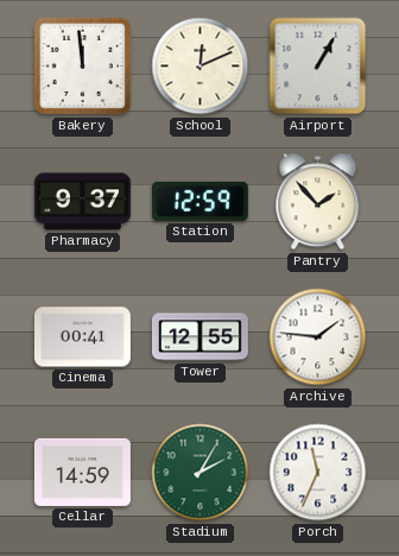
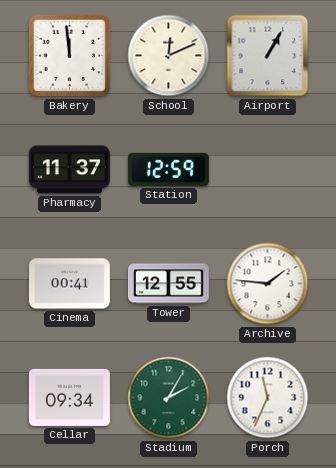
Pharmacy: 9:37 -> 11:37
Pantry: 1:53 -> none
Cellar: 14:59 -> 09:34
